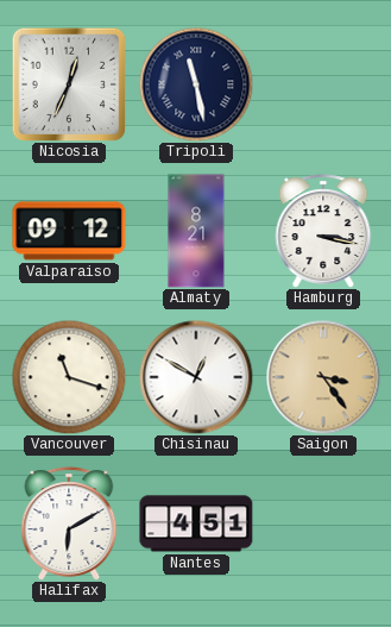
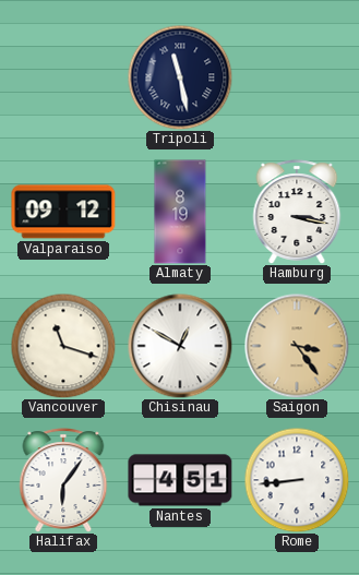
Nicosia: 12:34 -> none
Almaty: 8:21 -> 8:19
Halifax: 6:10 -> 6:06
Rome: none -> 8:44
